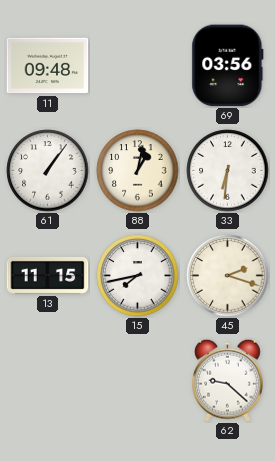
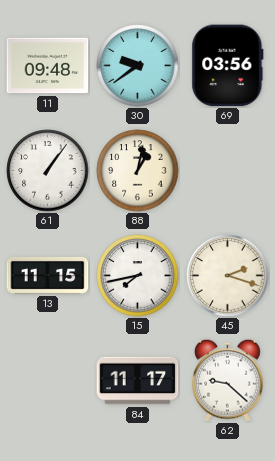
30: none -> 9:39
33: 6:31 -> none
84: none -> 11:17
